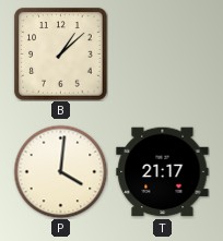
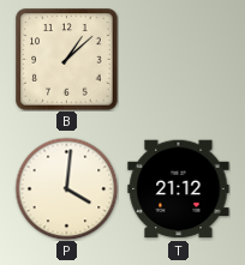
T: 21:17 -> 21:12
